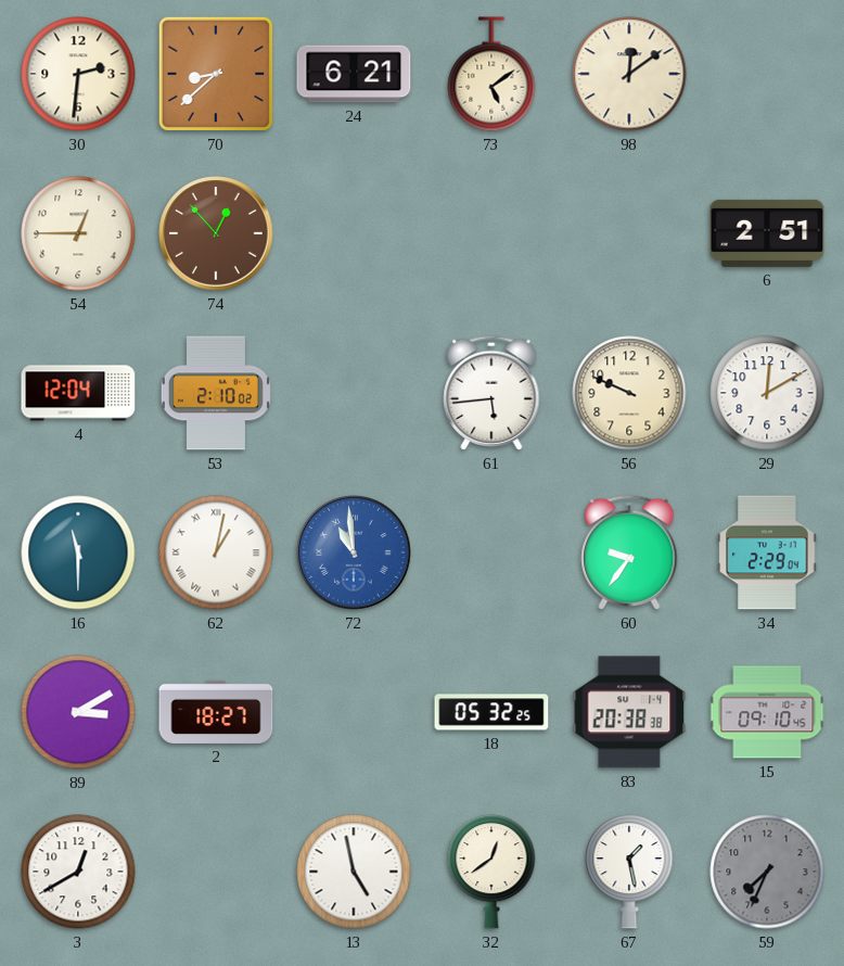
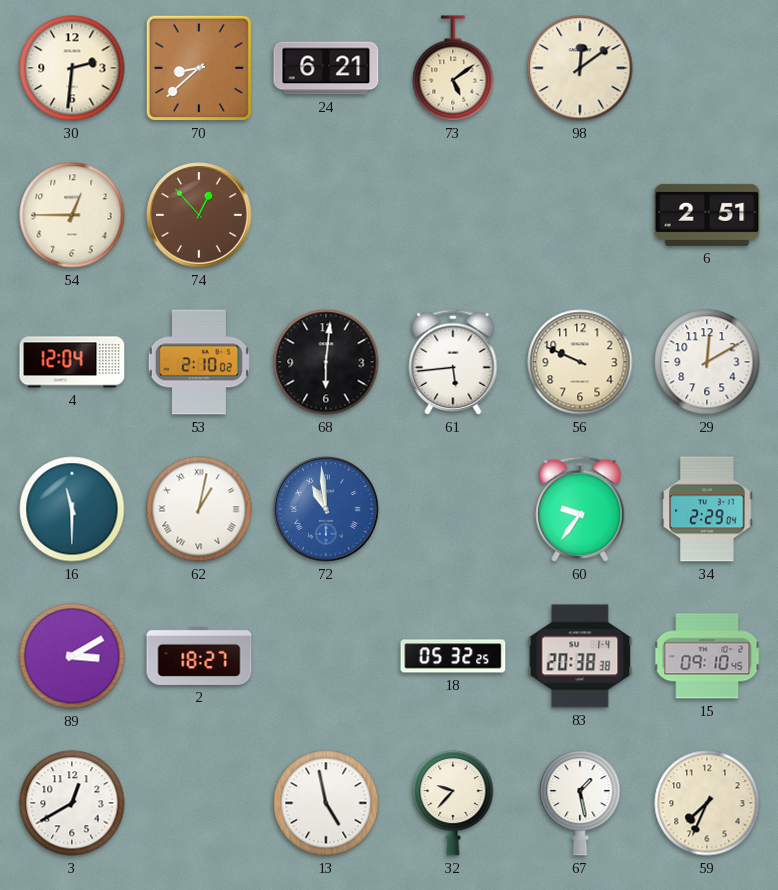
68: none -> 6:01
32: 12:39 -> 9:37
59 dial: grey -> cream
